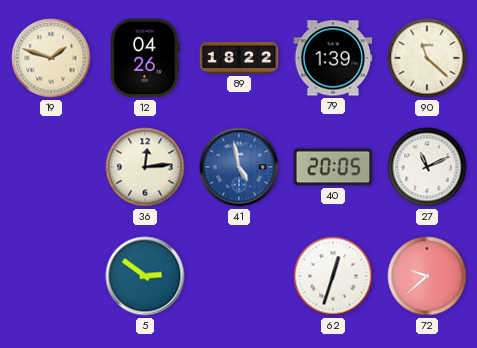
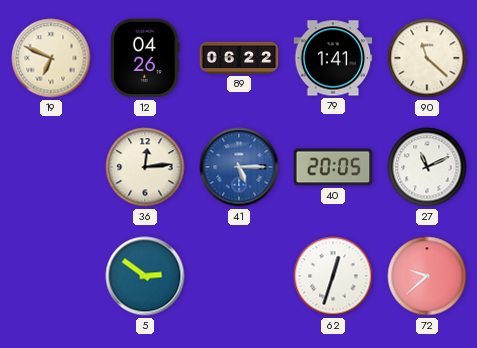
19: 1:48 -> 6:49
89: 18:22 -> 06:22
79: 1:39 -> 1:41
41: 4:58 -> 5:15
